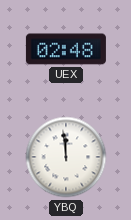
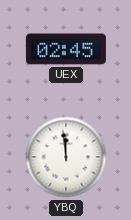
UEX: 02:48 -> 02:45
